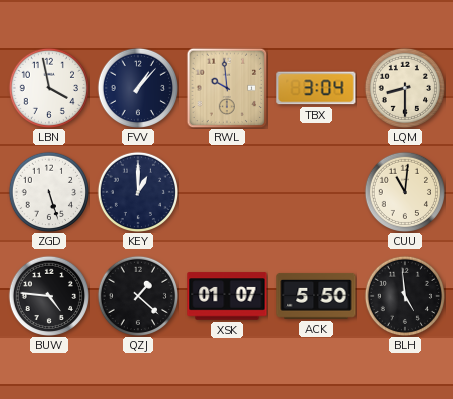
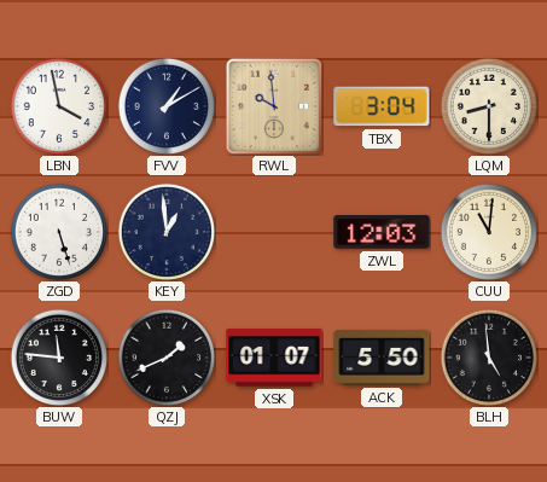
FVV: 1:07 -> 1:10
KEY: 1:00 -> 12:59
ZWL: none -> 12:03
BUW: 4:46 -> 11:46
QZJ: 1:22 -> 1:41
